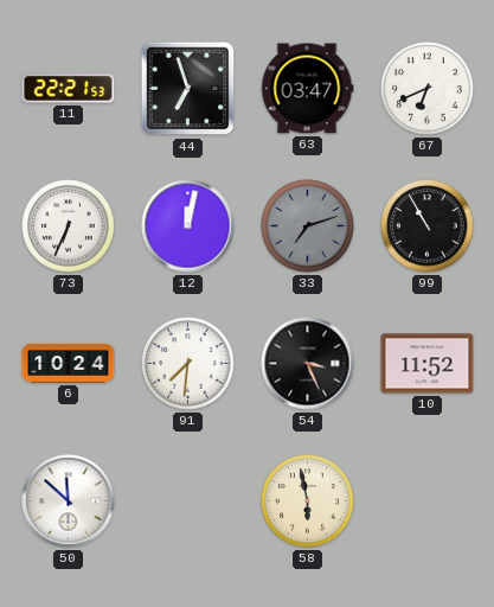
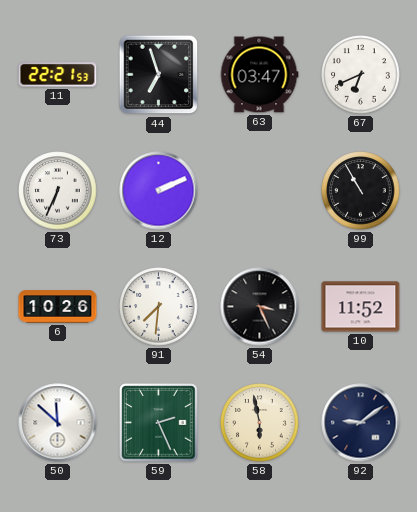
12: 12:02 -> 2:11
33: 7:12 -> none
6: 10:24 -> 10:26
59: none -> 2:26
92: none -> 9:09
